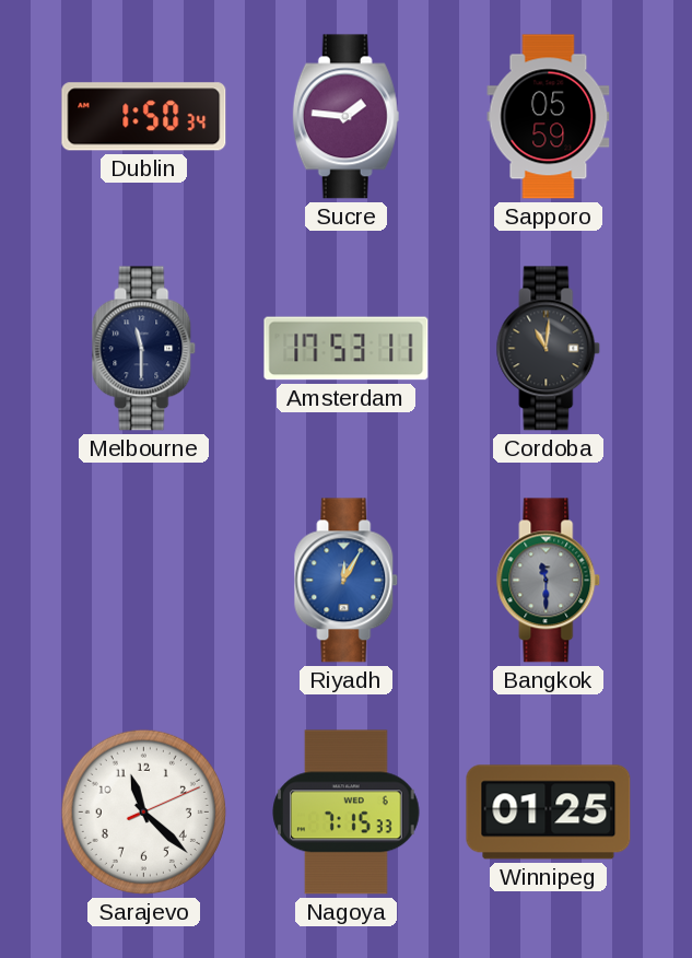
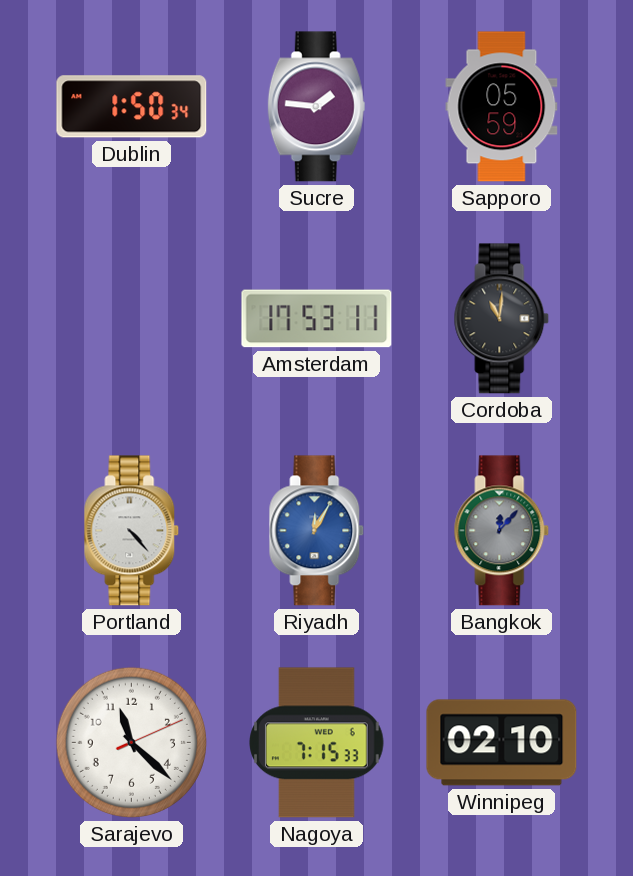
Melbourne: 11:30 -> none
Portland: none -> 4:23
Bangkok: 11:30 -> 12:07
Winnipeg: 01:25 -> 02:10
